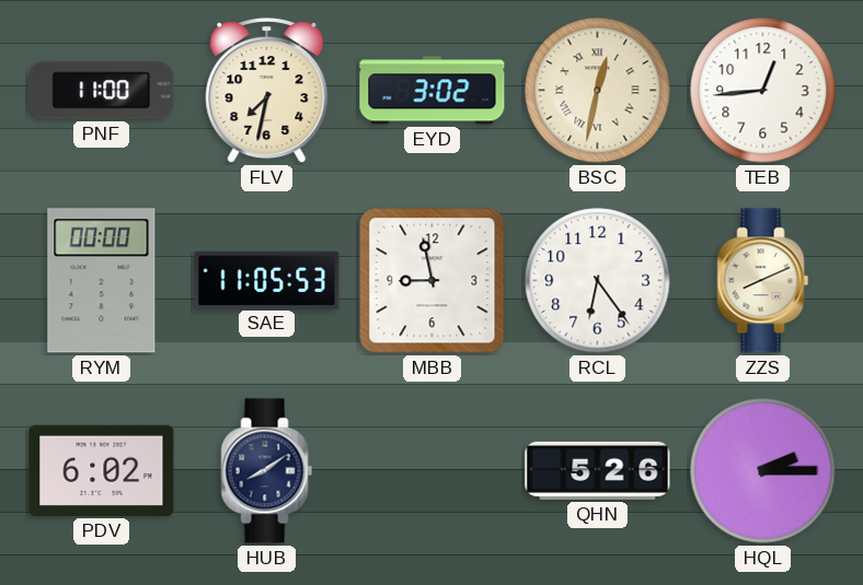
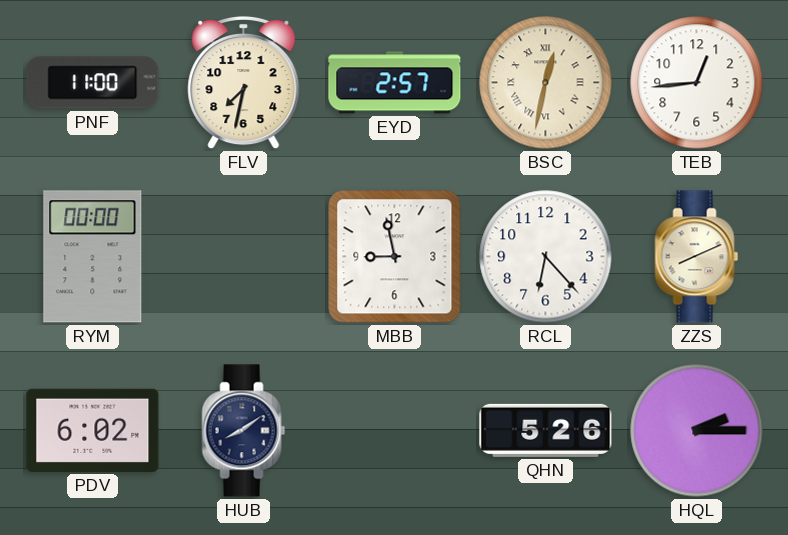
EYD: 3:02 -> 2:57
SAE: 11:05 -> none
RCL: 6:24 -> 6:23
